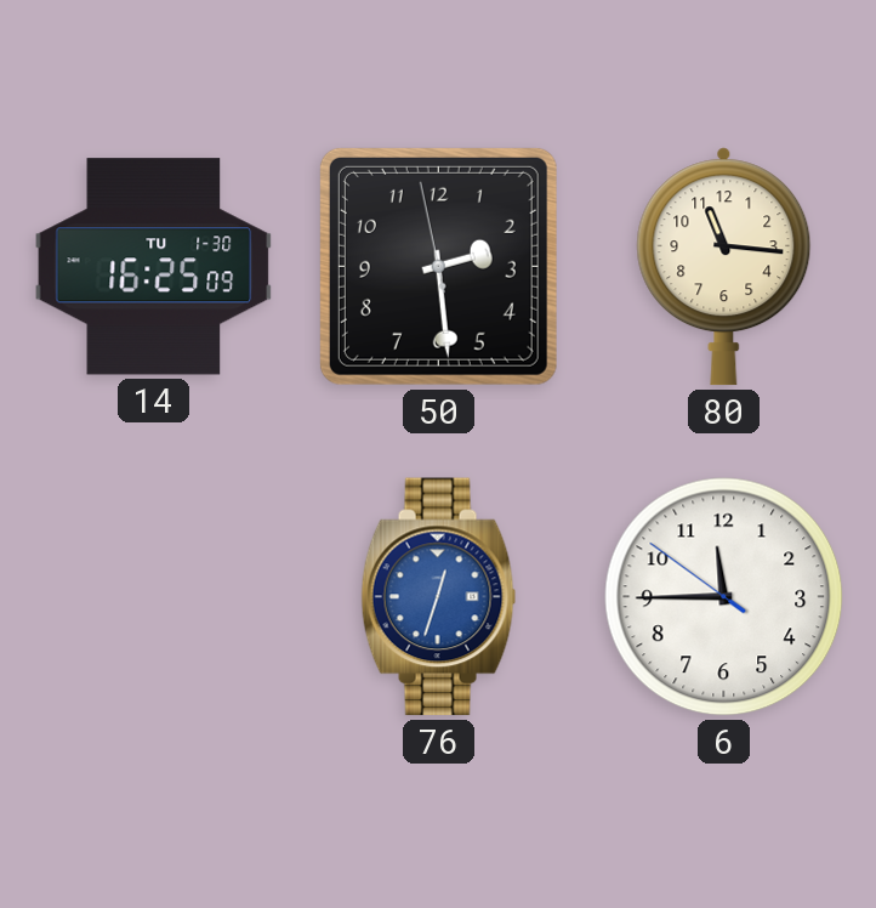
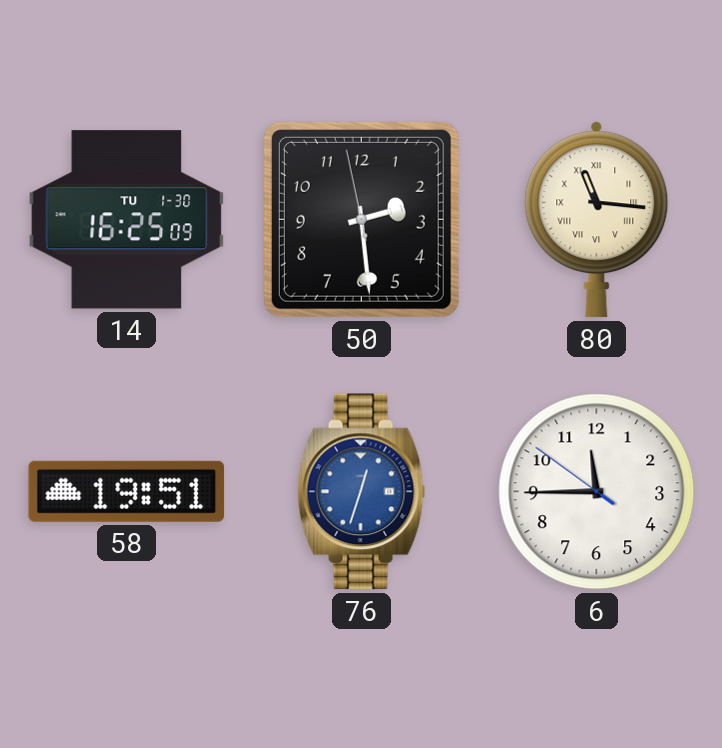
80 numerals: Arabic -> Roman
58: none -> 19:51
